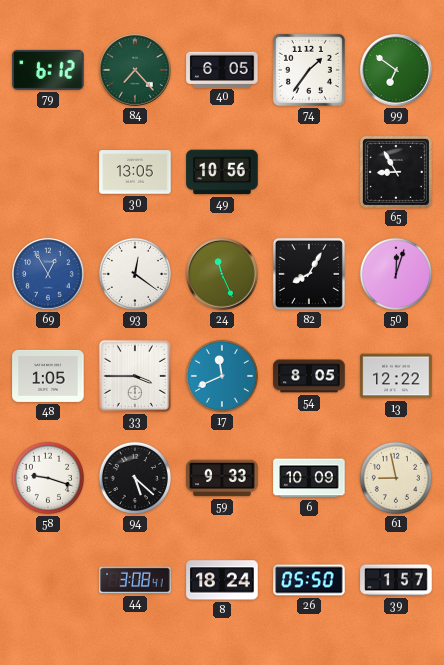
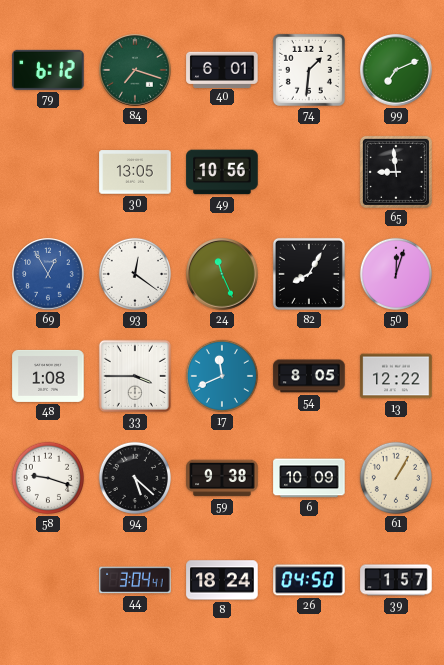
84: 7:23 -> 7:18
40: 6:05 -> 6:01
74: 1:36 -> 1:31
99: 6:51 -> 7:11
65: 8:55 -> 8:59
48: 1:05 -> 1:08
59: 9:33 -> 9:38
61: 8:58 -> 1:05
44: 3:08 -> 3:04
26: 05:50 -> 04:50
